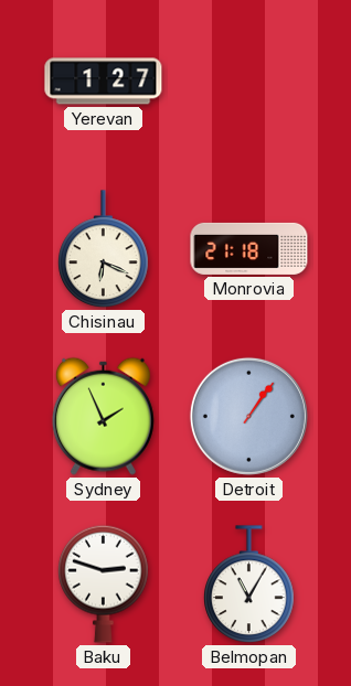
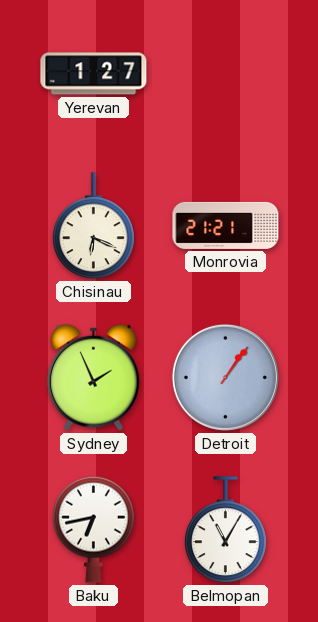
Monrovia: 21:18 -> 21:21
Baku: 2:48 -> 6:43
